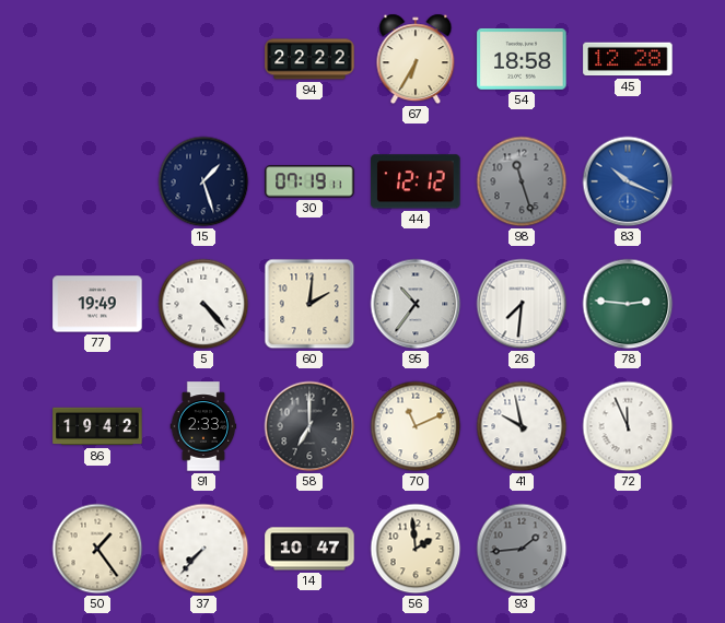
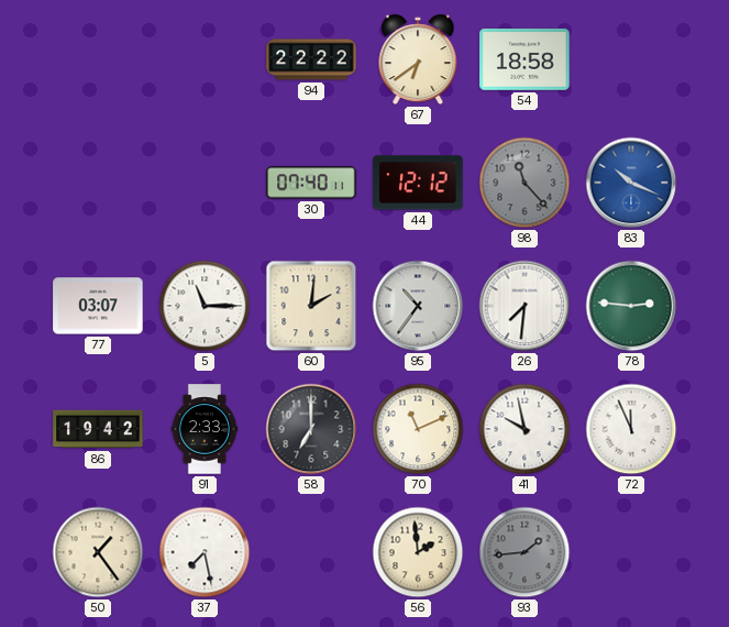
67: 6:35 -> 6:39
45: 12:28 -> none
15: 1:27 -> none
30: 07:19 -> 07:40
98: 11:27 -> 11:23
77: 19:49 -> 03:07
5: 4:23 -> 11:15
37: 7:37 -> 7:28
14: 10:47 -> none
